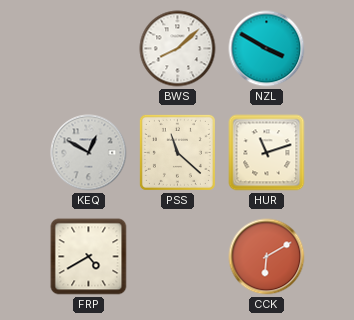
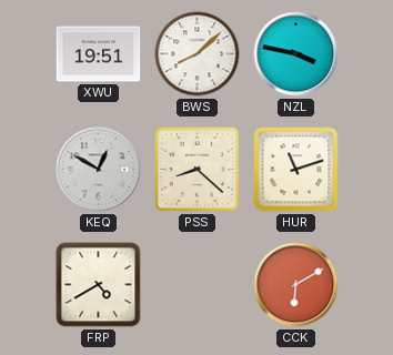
XWU: none -> 19:51
NZL: 3:50 -> 3:47
PSS: 11:22 -> 8:22
